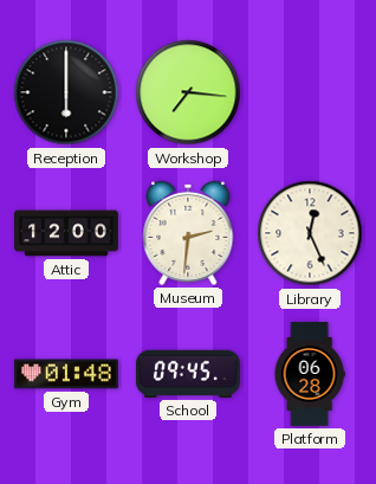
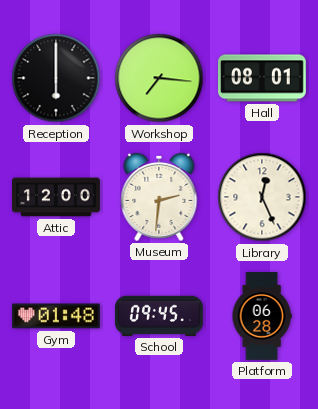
Hall: none -> 08:01
